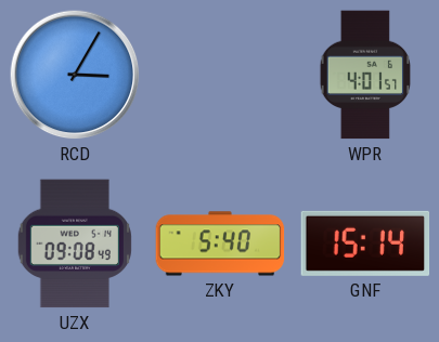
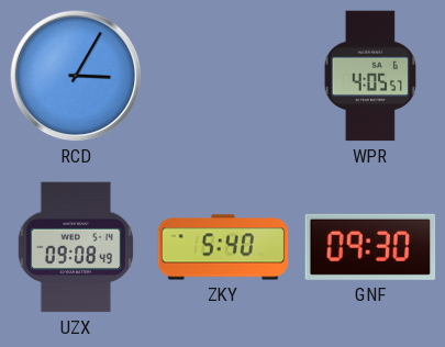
WPR: 4:01 -> 4:05
GNF: 15:14 -> 09:30
